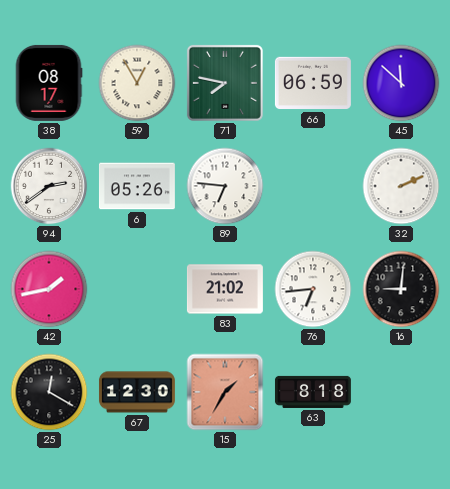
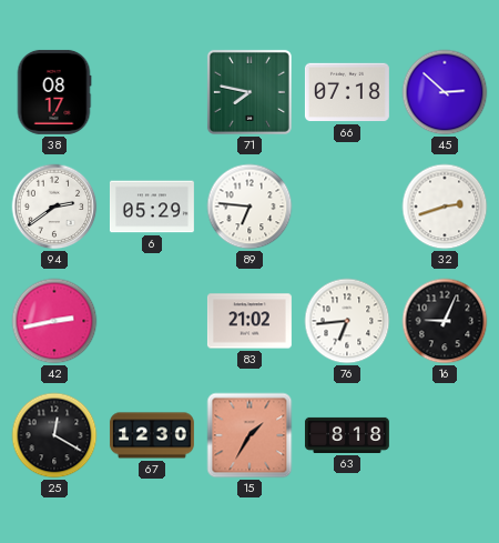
59: 12:55 -> none
66: 06:59 -> 07:18
45: 11:52 -> 2:52
6: 05:26 -> 05:29
32: 2:11 -> 2:42
42: 1:43 -> 2:43
16: 9:01 -> 9:04
